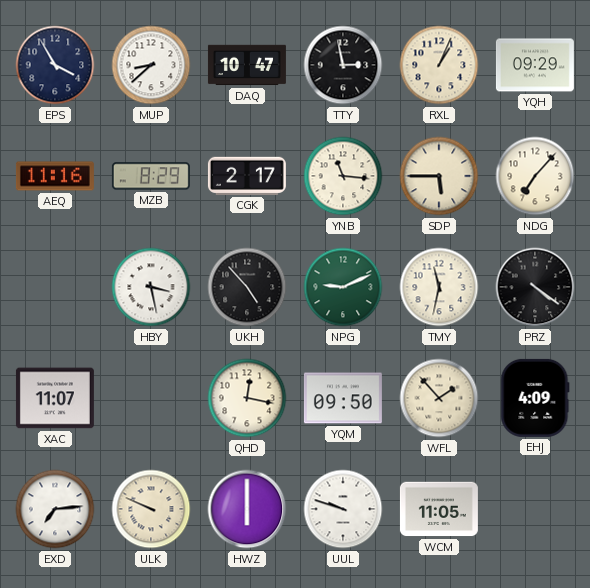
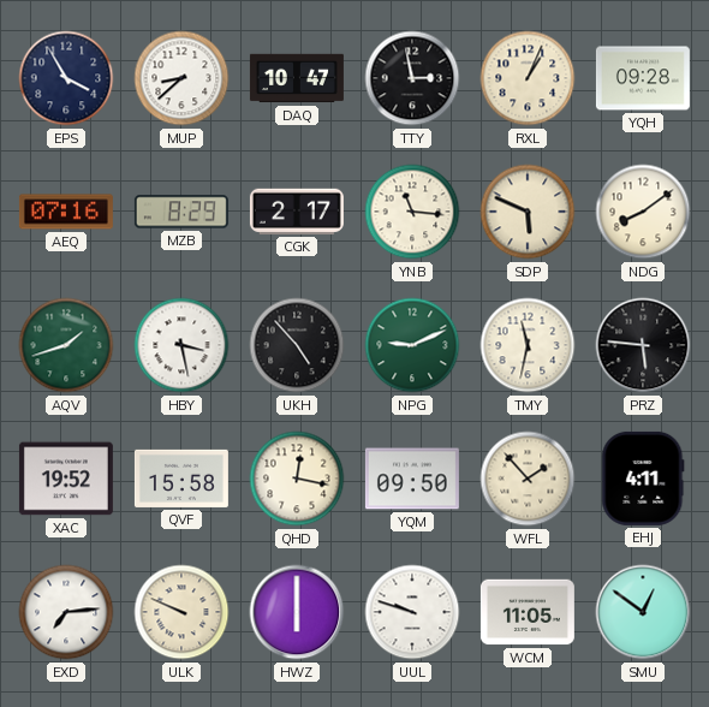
YQH: 09:29 -> 09:28
AEQ: 11:16 -> 07:16
SDP: 5:45 -> 5:49
NDG: 7:07 -> 8:09
AQV: none -> 1:42
PRZ: 4:21 -> 5:46
XAC: 11:07 -> 19:52
QVF: none -> 15:58
EHJ: 4:09 -> 4:11
SMU: none -> 12:51
